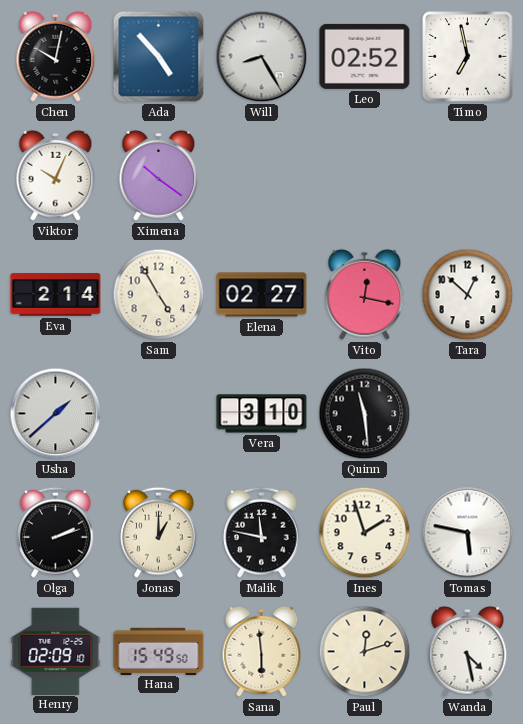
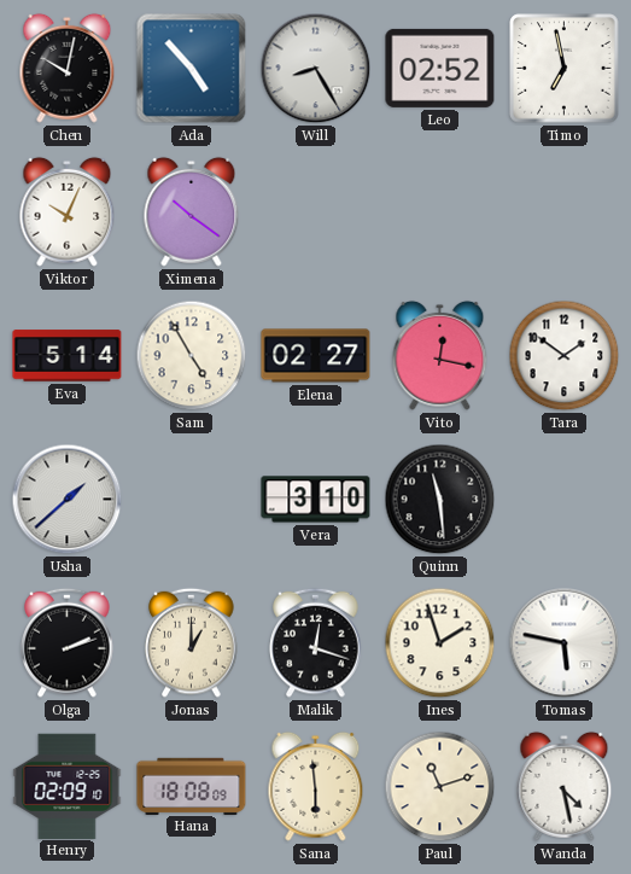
Eva: 2:14 -> 5:14
Tara: 12:52 -> 1:51
Malik: 11:47 -> 12:18
Hana: 15:49 -> 18:08
Paul: 12:12 -> 11:12
